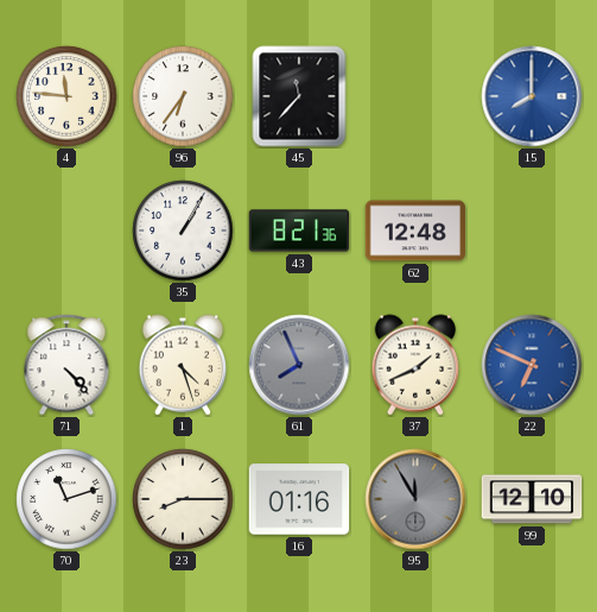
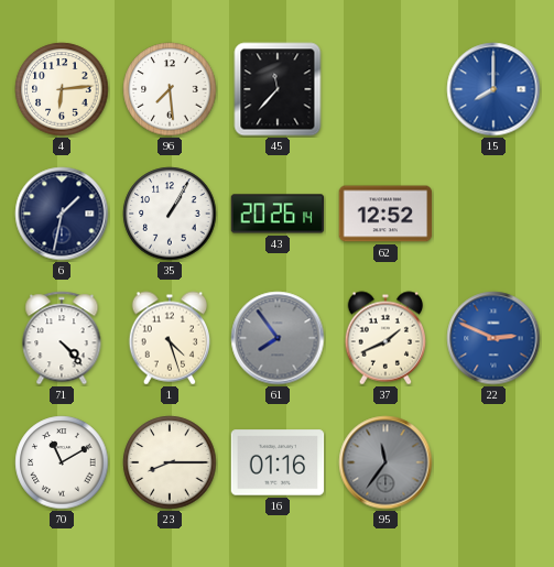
4: 11:46 -> 6:14
96: 6:36 -> 7:29
6: none -> 1:32
43: 8:21 -> 20:26
62: 12:48 -> 12:52
61: 7:56 -> 7:54
22: 6:49 -> 2:49
70: 11:12 -> 11:10
95: 11:55 -> 11:36
99: 12:10 -> none
